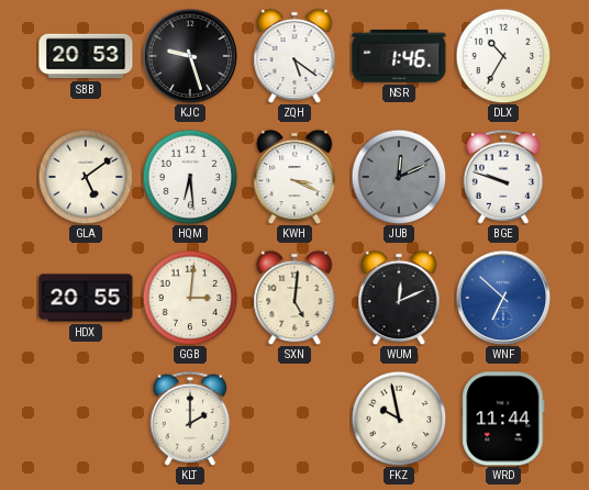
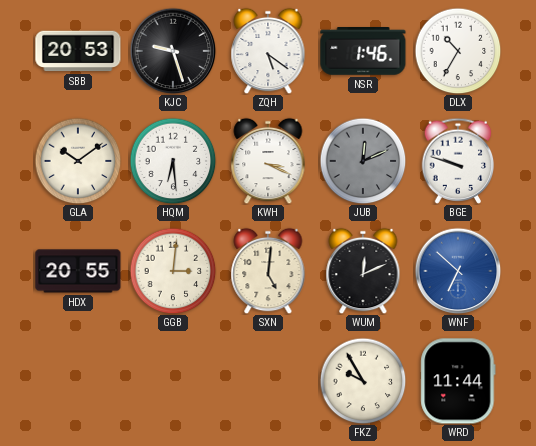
GLA: 5:09 -> 10:09
KLT: 2:00 -> none
FKZ: 9:58 -> 9:55
